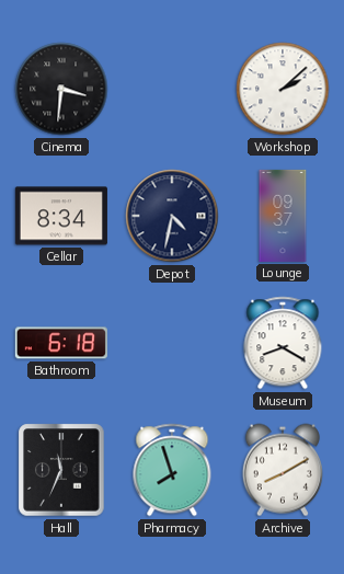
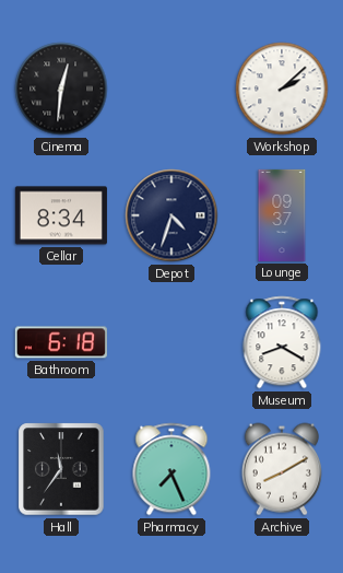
Cinema: 3:31 -> 12:31
Depot: 4:32 -> 4:33
Hall: 11:34 -> 11:36
Pharmacy: 7:57 -> 7:26
